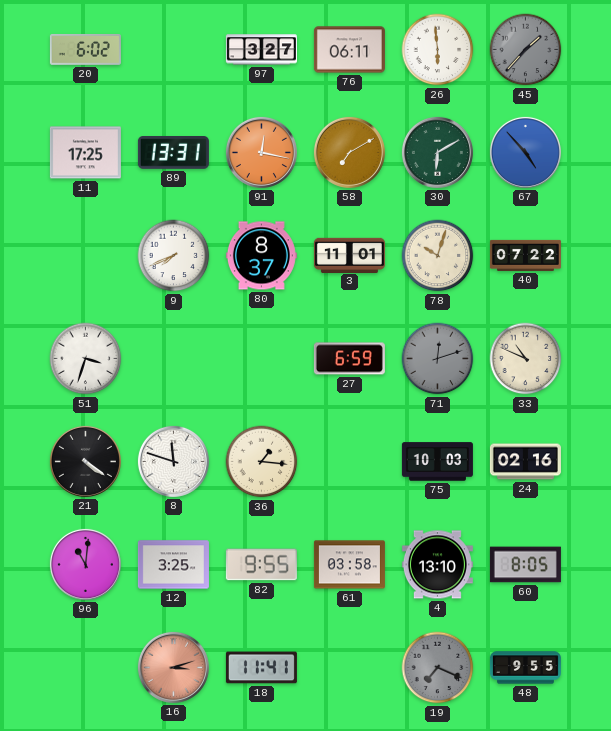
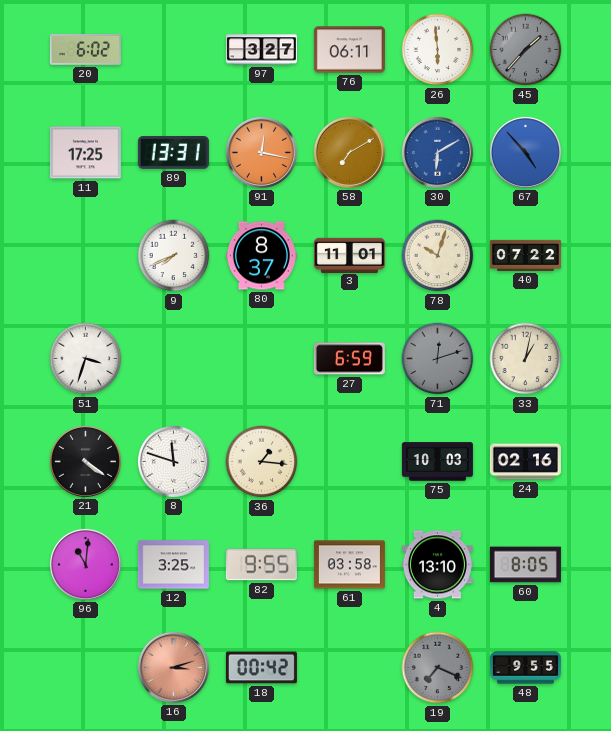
30 dial: green -> blue
33: 10:49 -> 1:02
18: 11:41 -> 00:42
